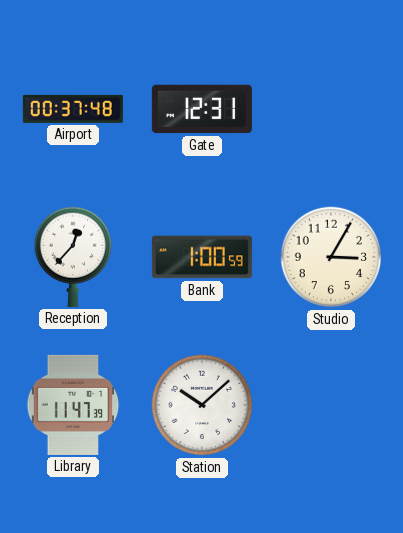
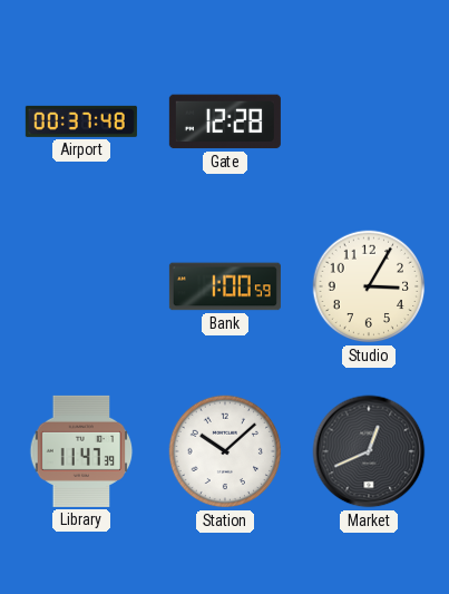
Gate: 12:31 -> 12:28
Reception: 12:37 -> none
Market: none -> 12:41
